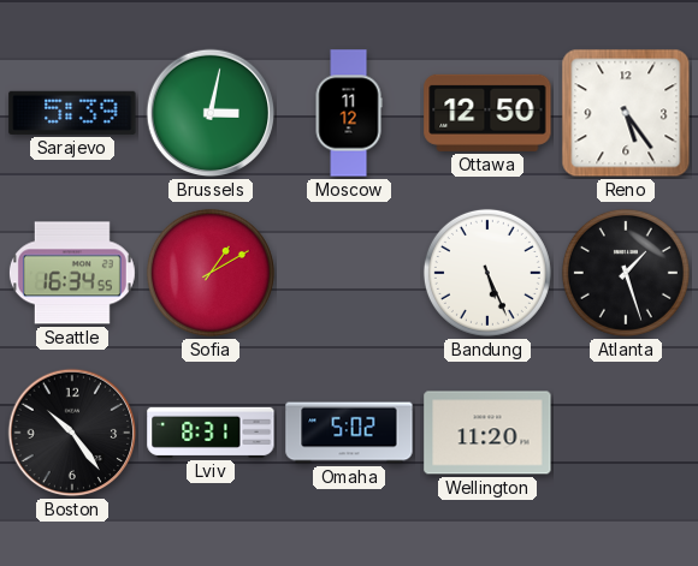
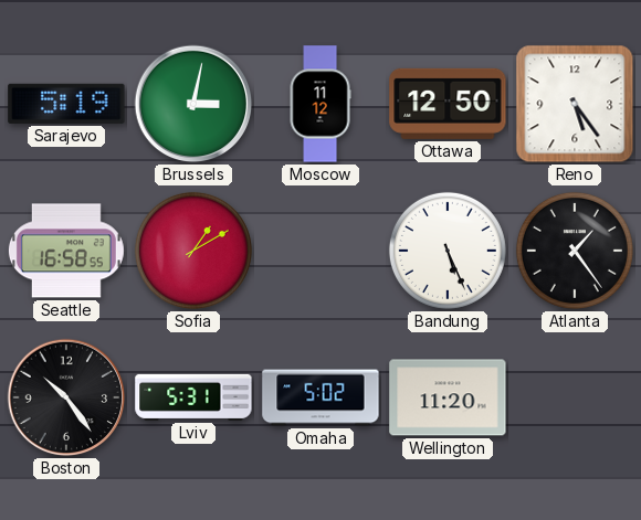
Sarajevo: 5:39 -> 5:19
Seattle: 16:34 -> 16:58
Atlanta: 1:27 -> 1:24
Lviv: 8:31 -> 5:31
